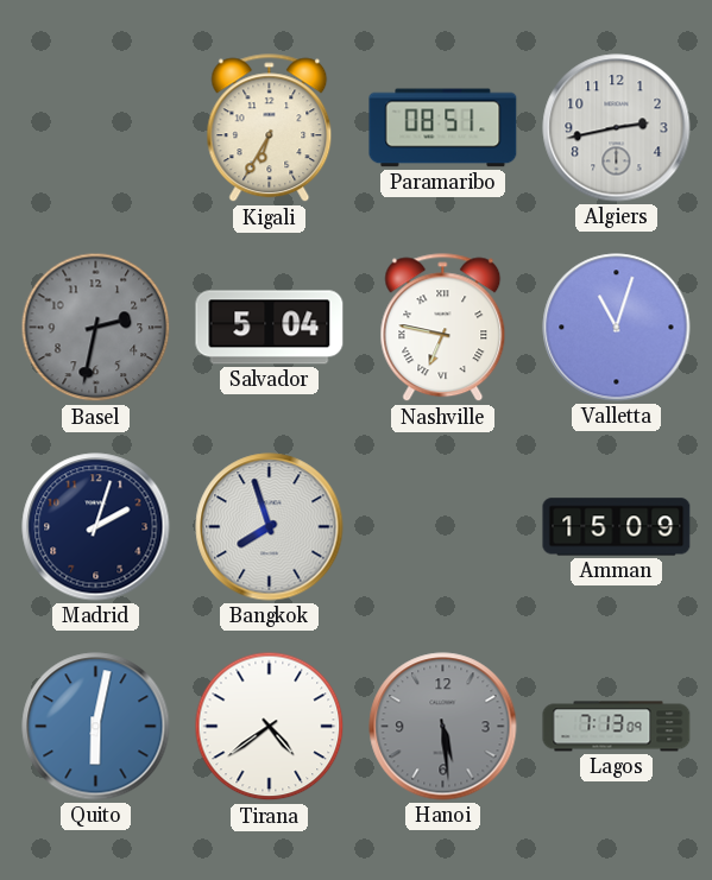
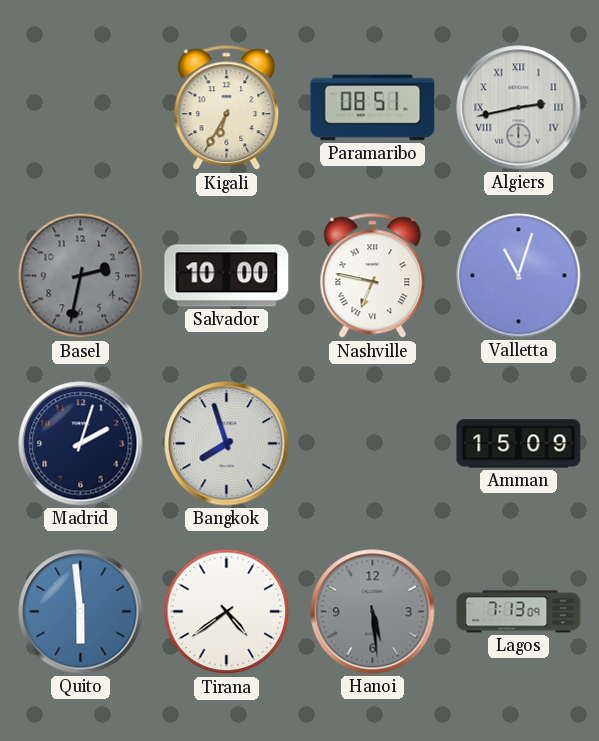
Algiers numerals: Arabic -> Roman
Salvador: 5:04 -> 10:00
Quito: 6:02 -> 5:59
